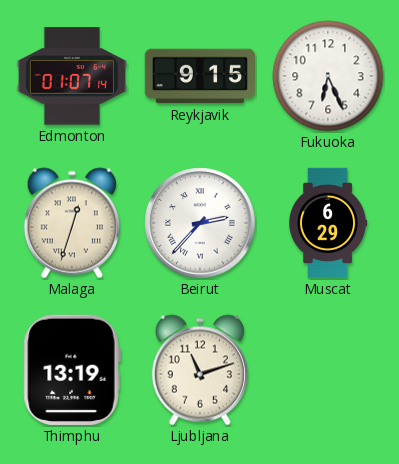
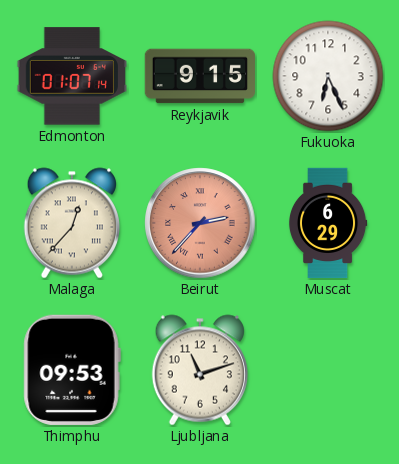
Malaga: 12:33 -> 12:37
Beirut dial: white -> salmon
Thimphu: 13:19 -> 09:53
